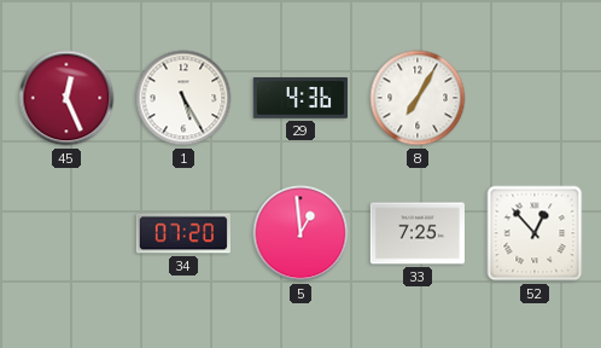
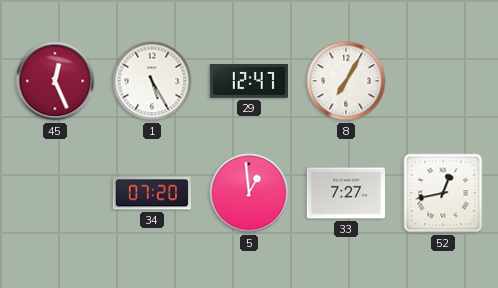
29: 4:36 -> 12:47
33: 7:25 -> 7:27
52: 12:53 -> 12:43
